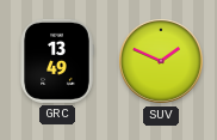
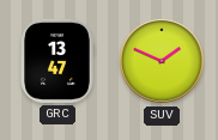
GRC: 13:49 -> 13:47
